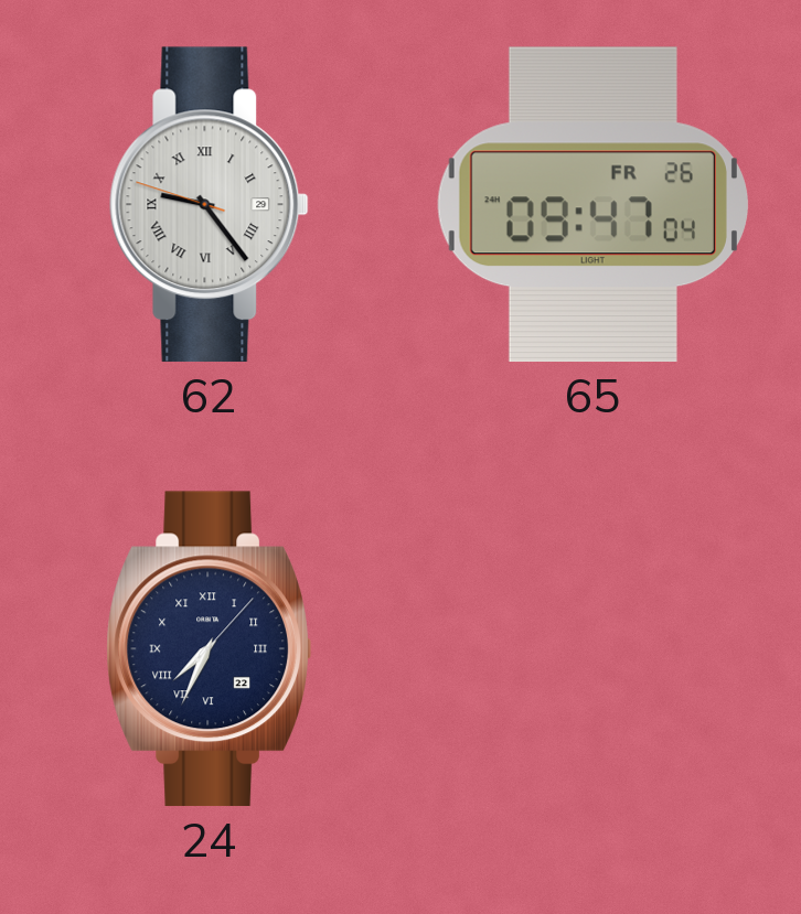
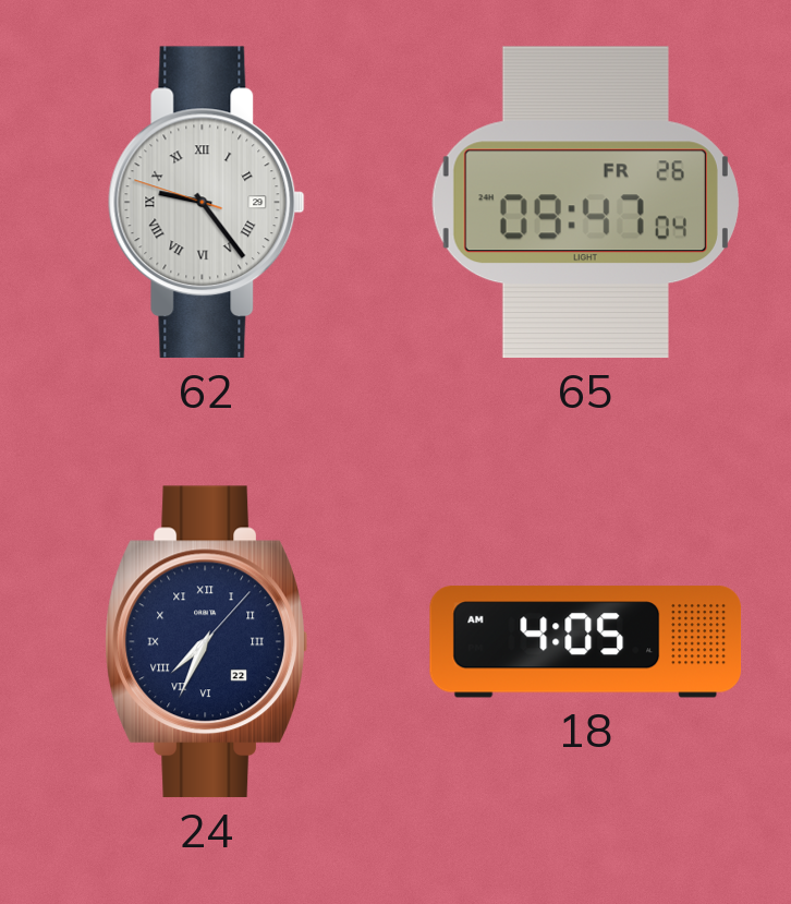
18: none -> 4:05
